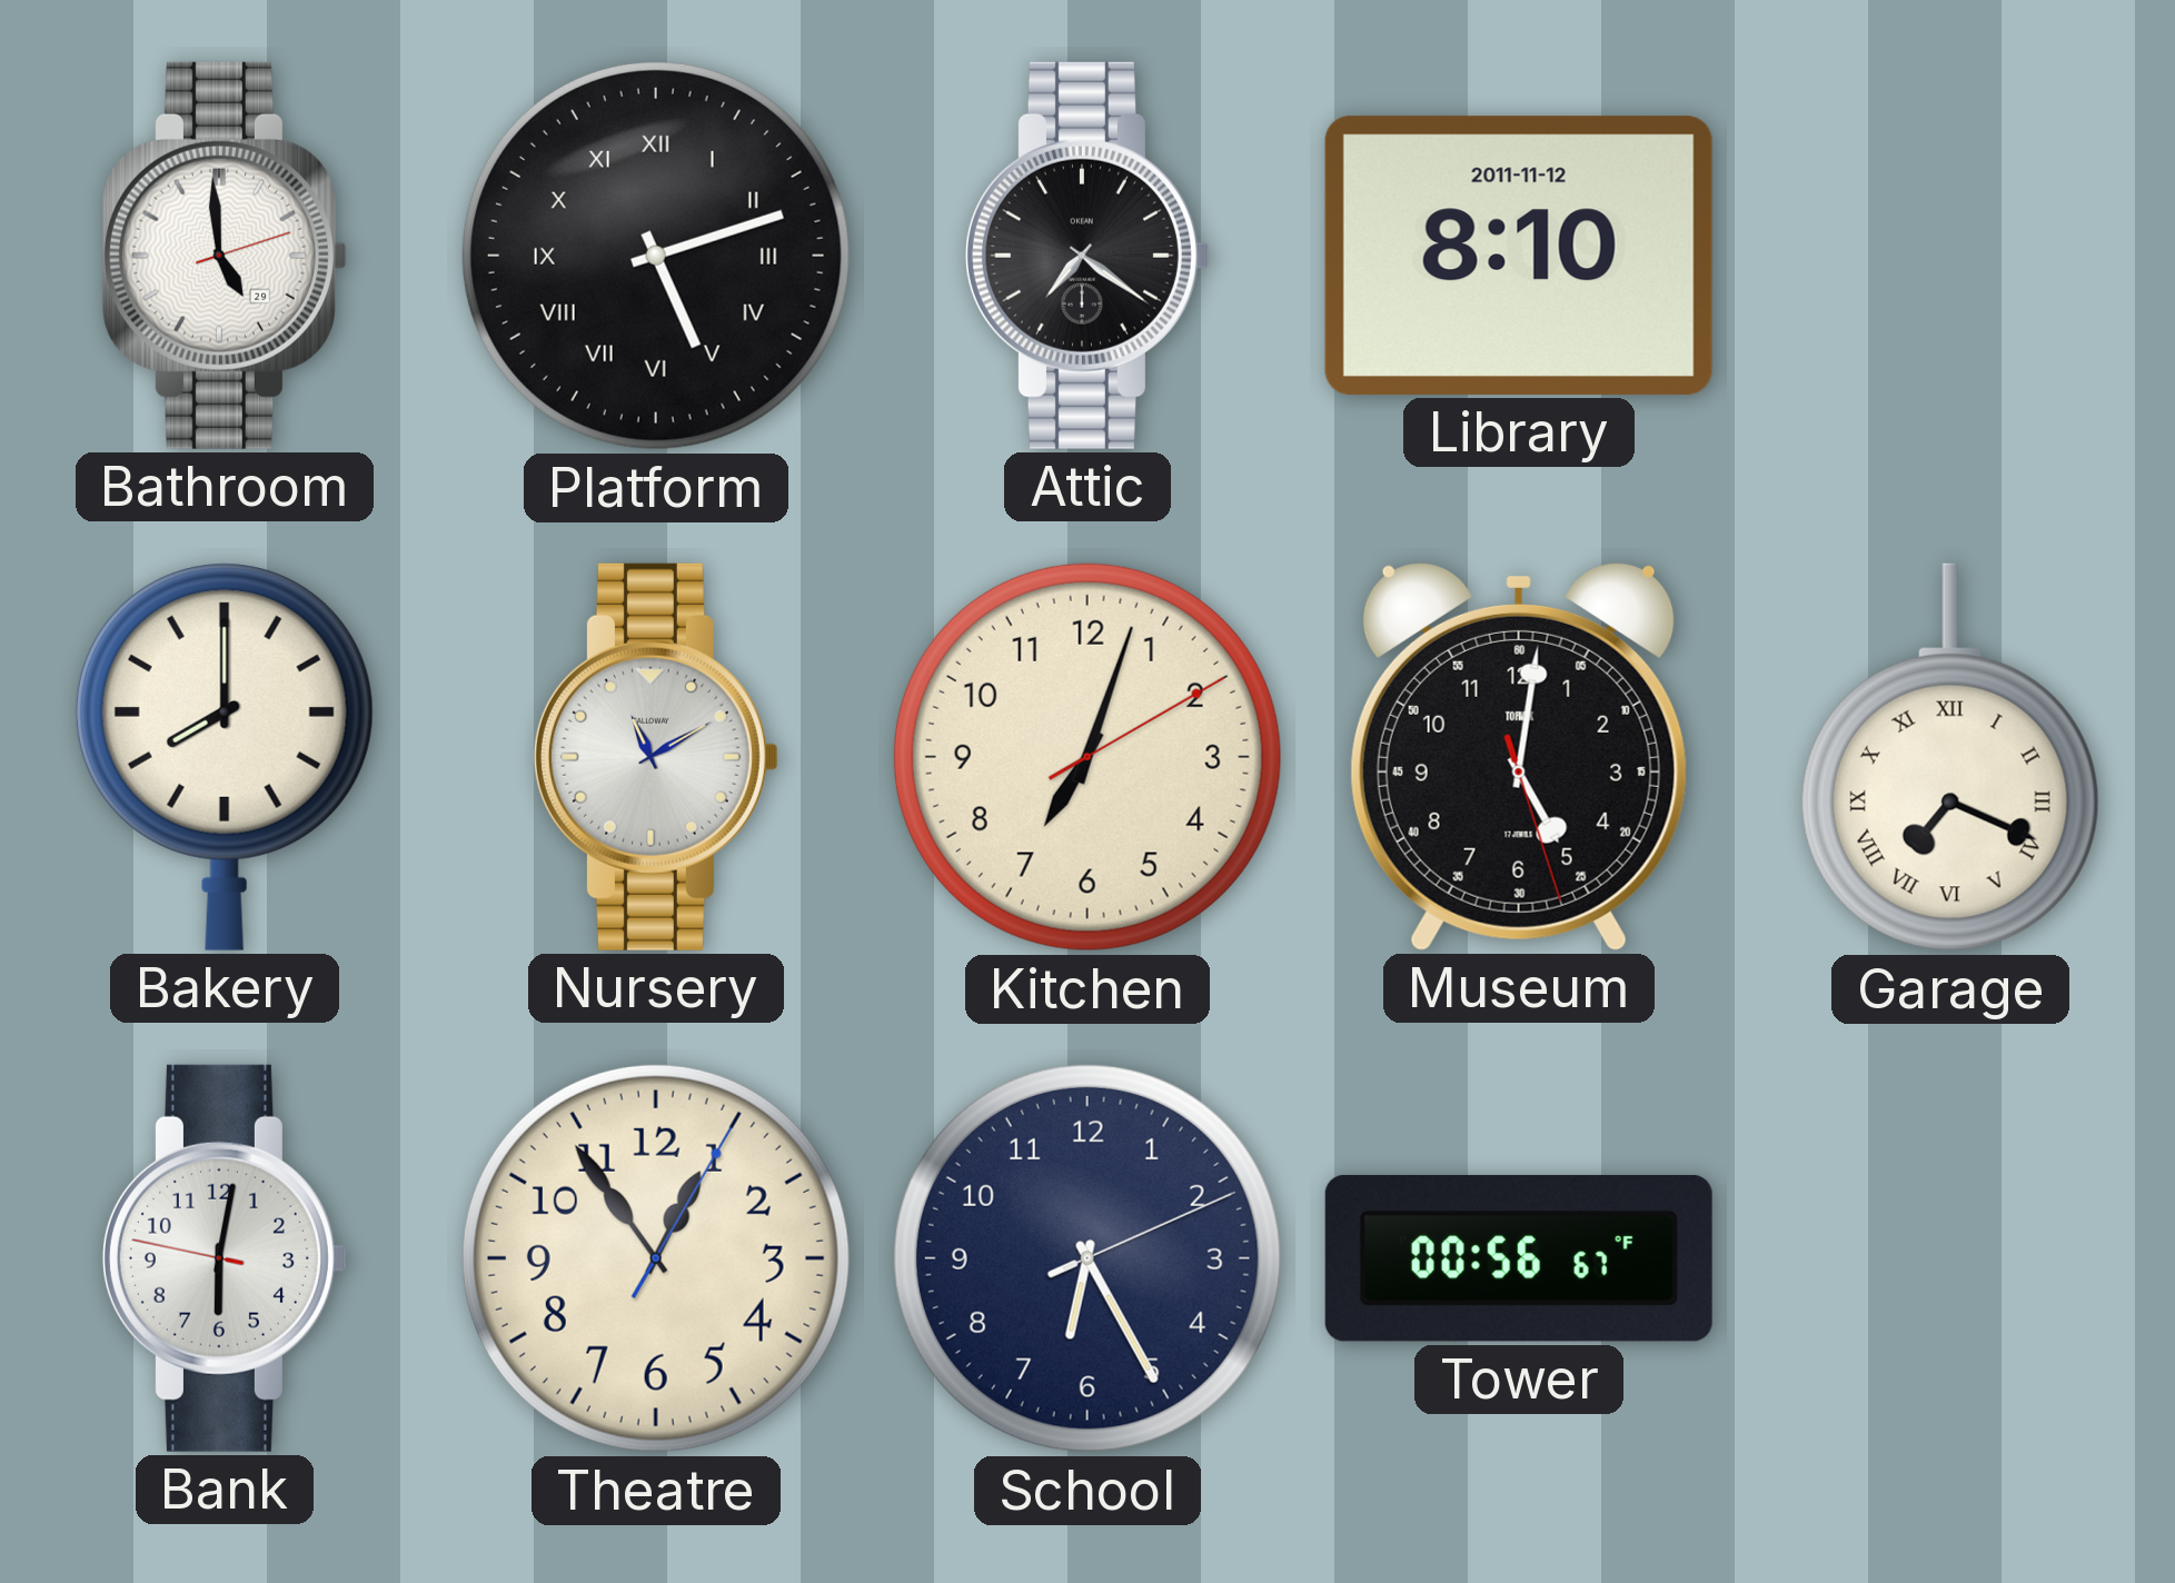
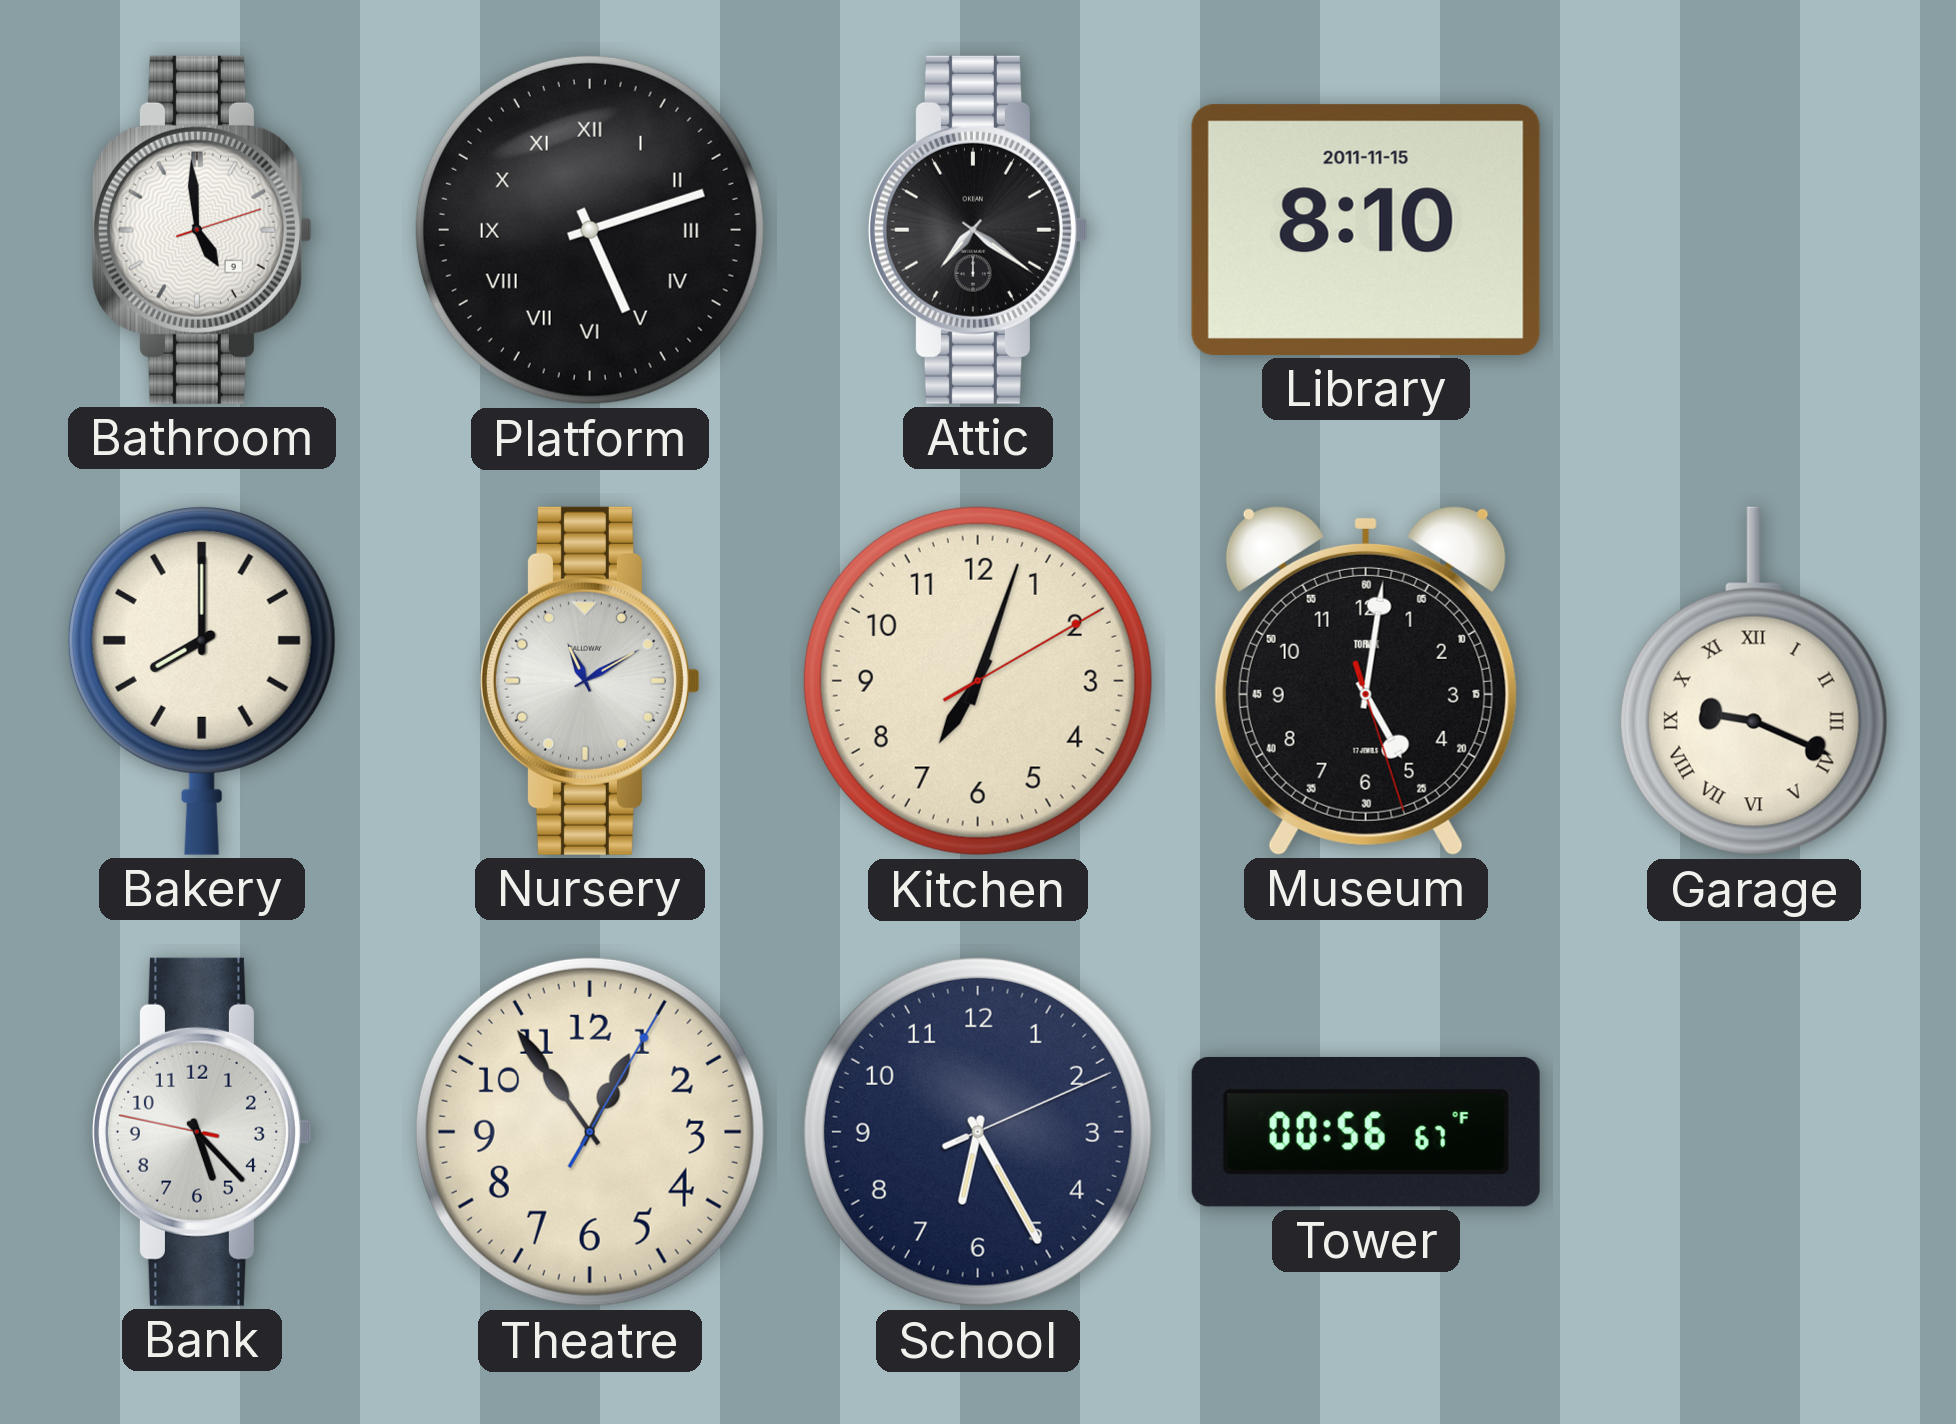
Bathroom date: 29 -> 9
Library date: 2011-11-12 -> 2011-11-15
Garage: 7:19 -> 9:19
Bank: 6:01 -> 5:22
